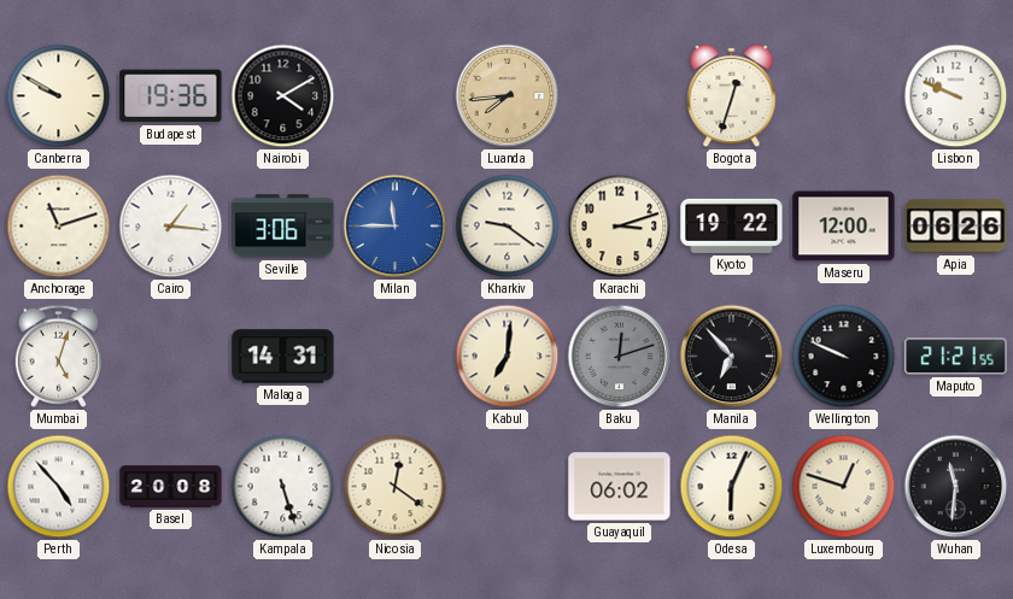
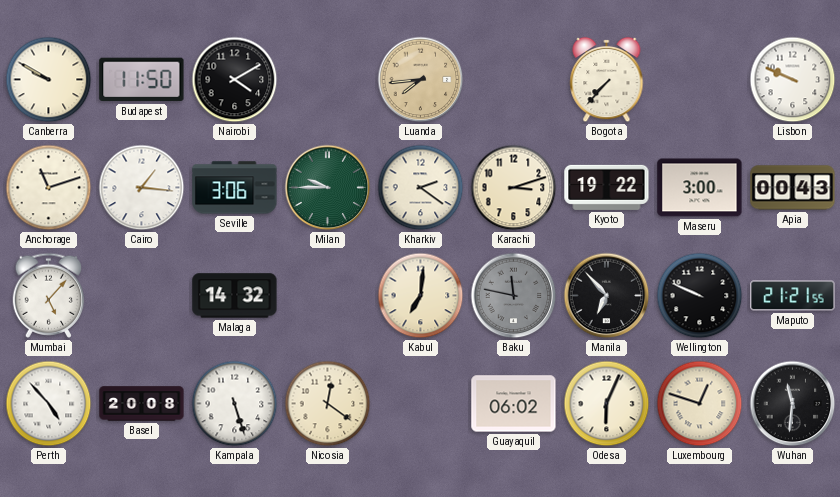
Budapest: 19:36 -> 11:50
Bogota: 12:33 -> 7:37
Milan: 11:45 -> 9:45
Milan dial: blue -> green
Kharkiv: 9:21 -> 2:21
Maseru: 12:00 -> 3:00
Apia: 06:26 -> 00:43
Mumbai: 5:03 -> 5:07
Malaga: 14:31 -> 14:32
Baku: 12:12 -> 11:47
